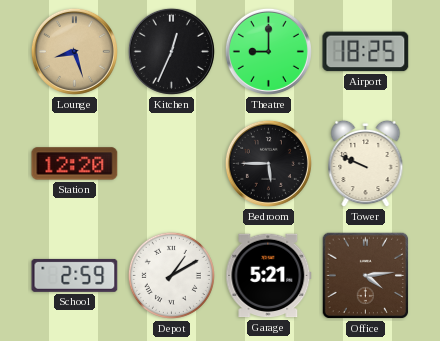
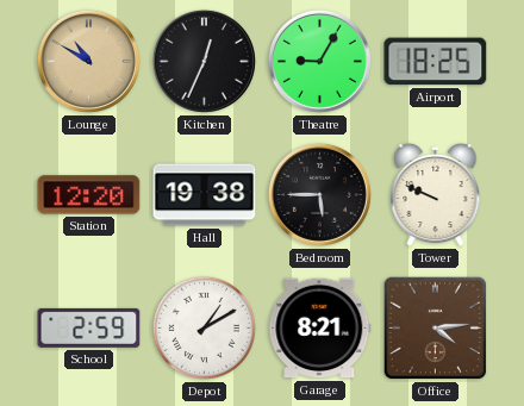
Lounge: 8:27 -> 10:50
Theatre: 9:00 -> 9:05
Hall: none -> 19:38
Garage: 5:21 -> 8:21
